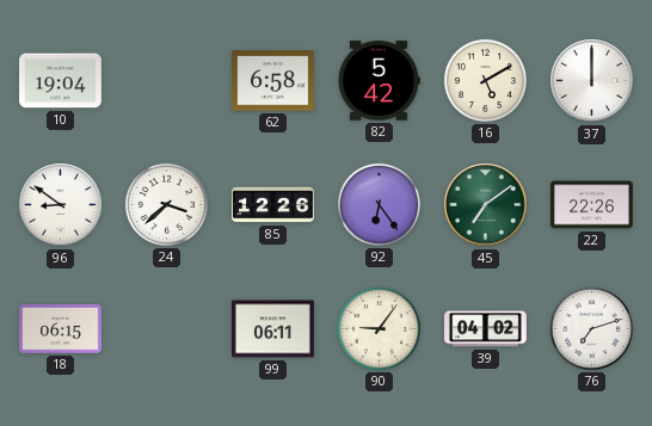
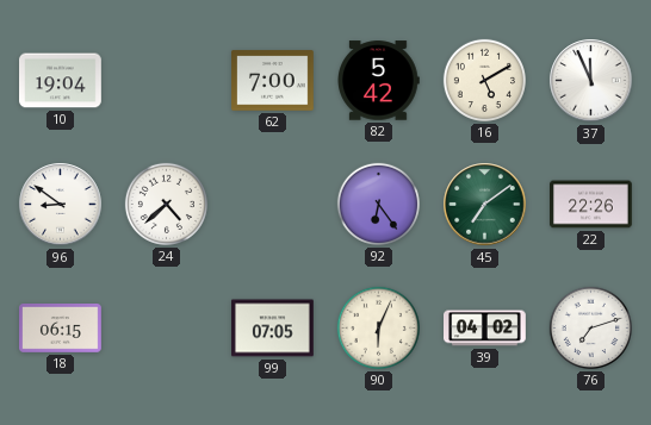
62: 6:58 -> 7:00
37: 12:00 -> 11:56
24: 3:38 -> 4:38
85: 12:26 -> none
99: 06:11 -> 07:05
90: 9:06 -> 6:04
